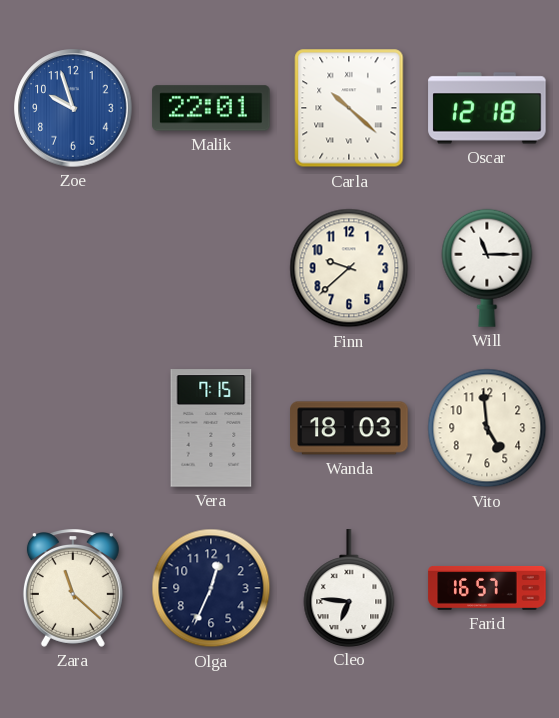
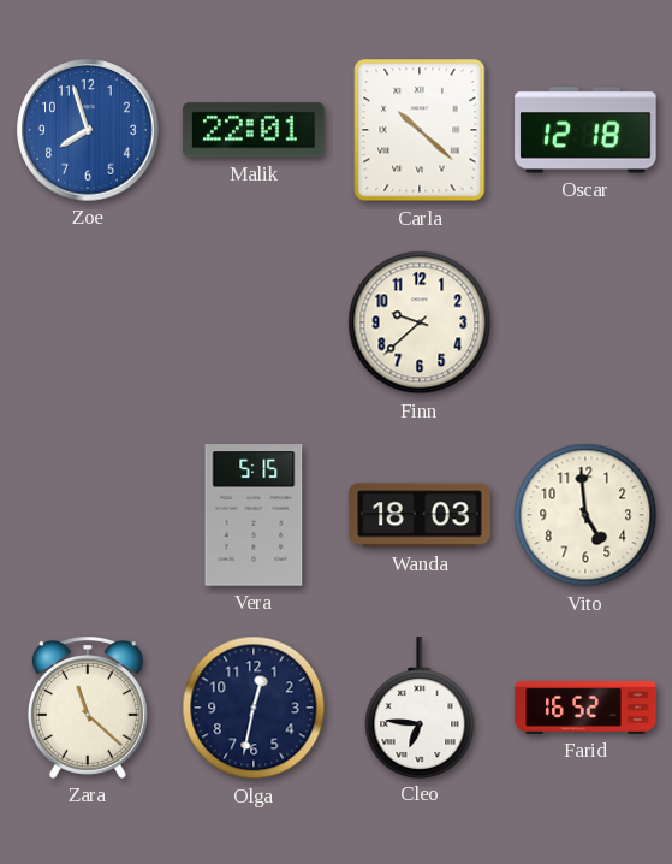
Zoe: 9:57 -> 7:57
Will: 11:15 -> none
Vera: 7:15 -> 5:15
Olga: 12:34 -> 12:32
Farid: 16:57 -> 16:52
